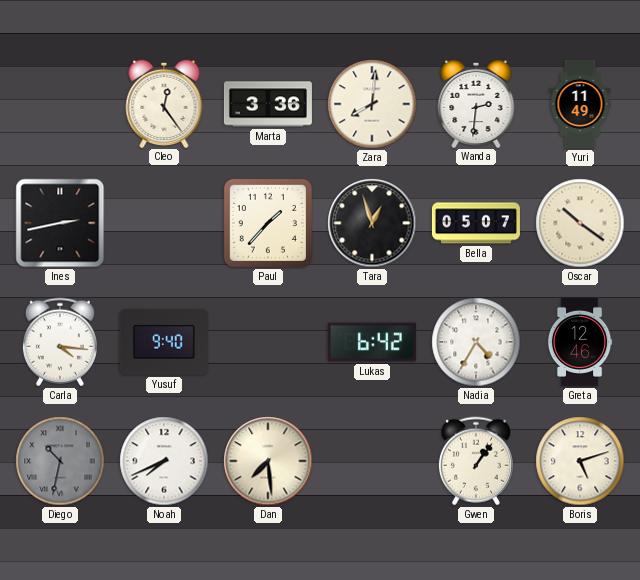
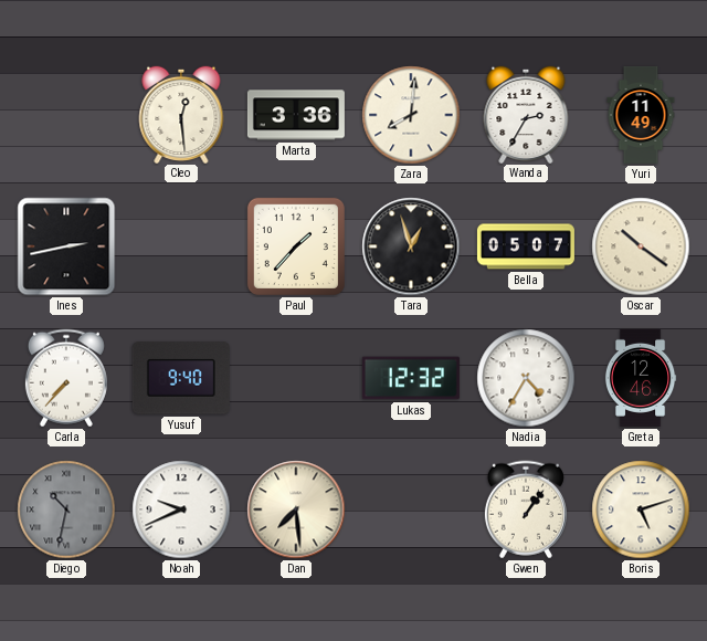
Cleo: 12:24 -> 12:29
Wanda: 2:31 -> 2:35
Carla: 4:16 -> 7:37
Lukas: 6:42 -> 12:32
Noah: 7:41 -> 9:41
